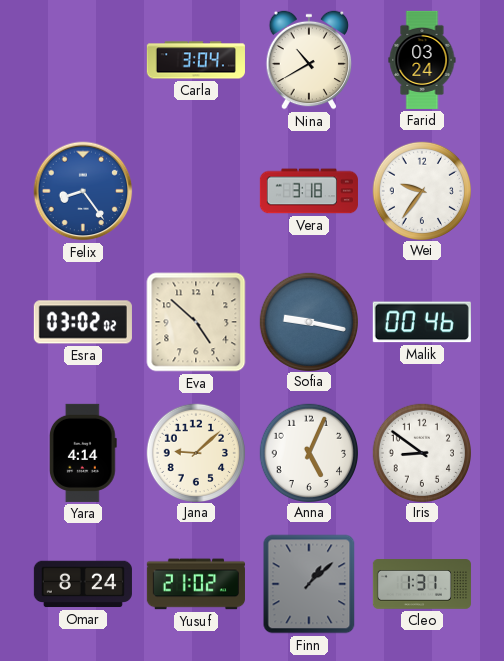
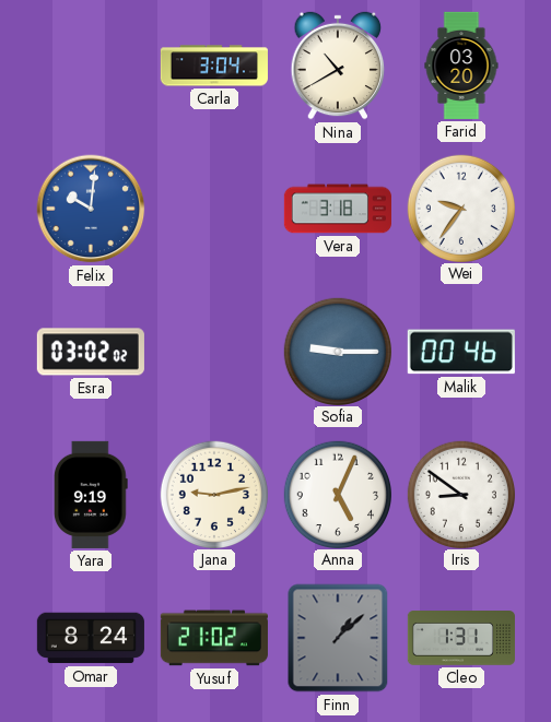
Farid: 03:24 -> 03:20
Felix: 8:24 -> 10:01
Eva: 4:52 -> none
Sofia: 9:17 -> 9:15
Yara: 4:14 -> 9:19
Jana: 9:08 -> 9:13
